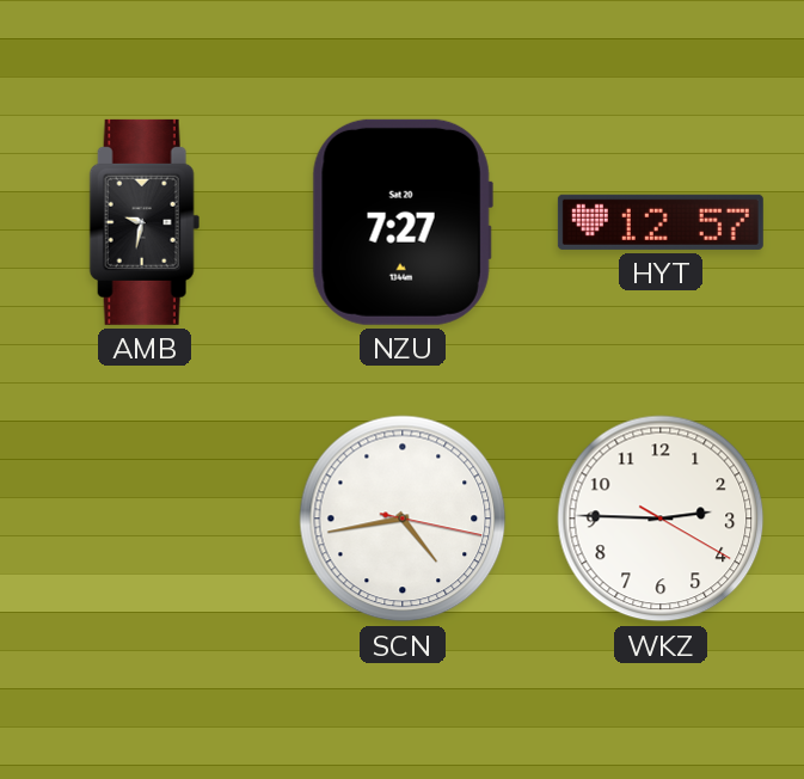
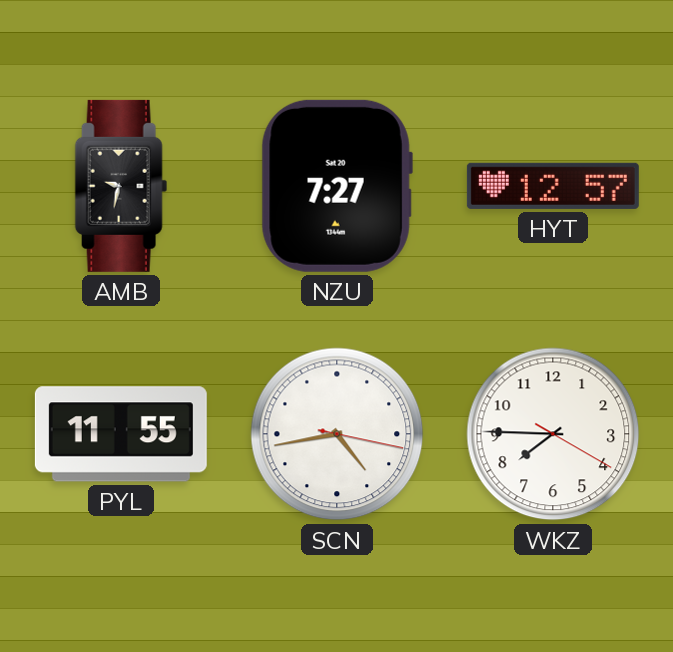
PYL: none -> 11:55
WKZ: 2:45 -> 7:45
